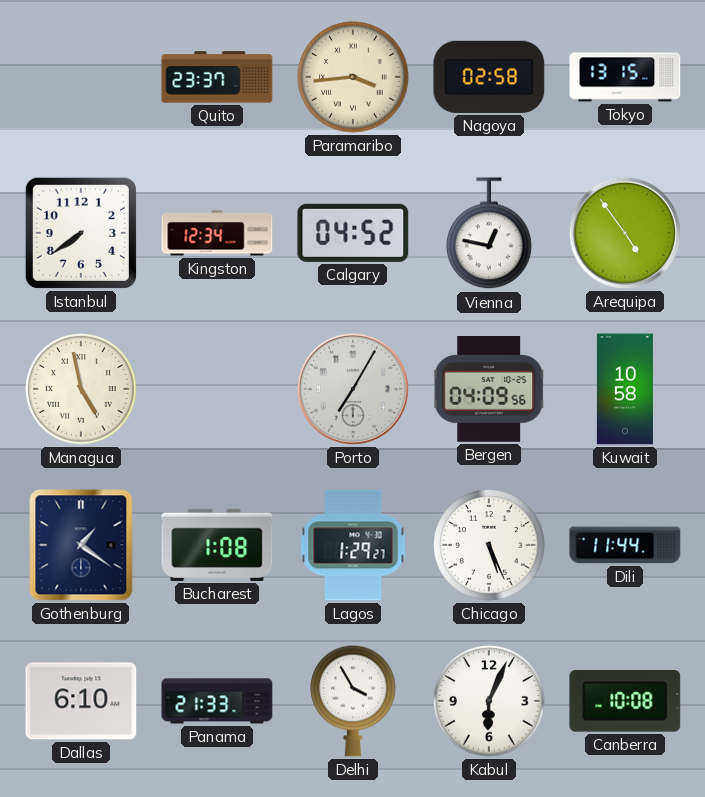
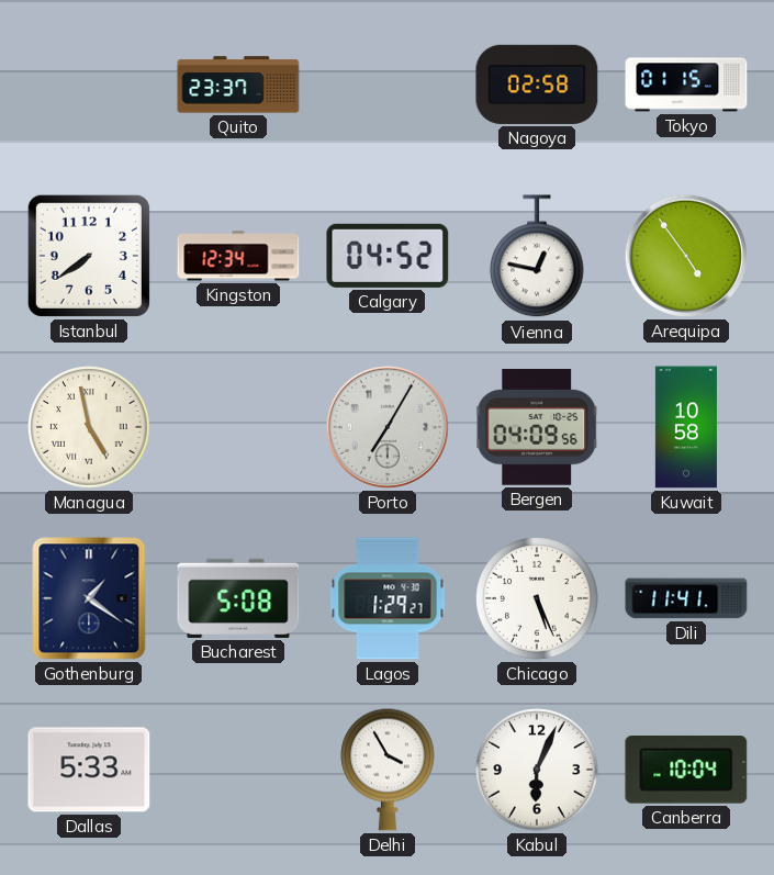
Paramaribo: 3:44 -> none
Tokyo: 13:15 -> 01:15
Bucharest: 1:08 -> 5:08
Dili: 11:44 -> 11:41
Dallas: 6:10 -> 5:33
Panama: 21:33 -> none
Canberra: 10:08 -> 10:04
